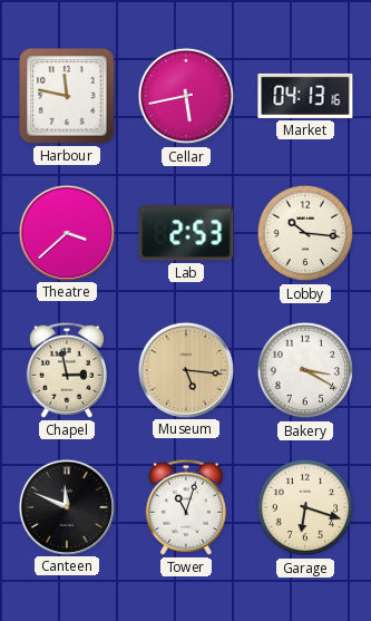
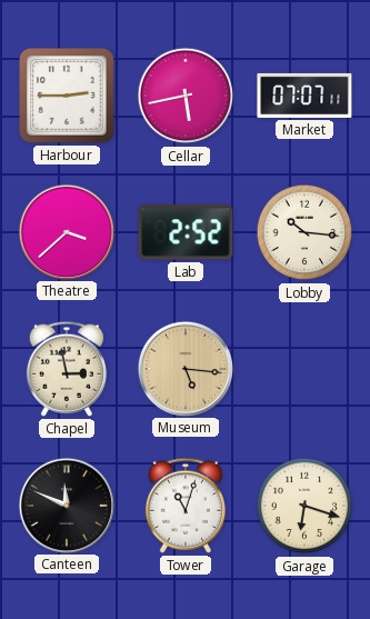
Harbour: 11:47 -> 2:45
Market: 04:13 -> 07:07
Lab: 2:53 -> 2:52
Bakery: 3:20 -> none
